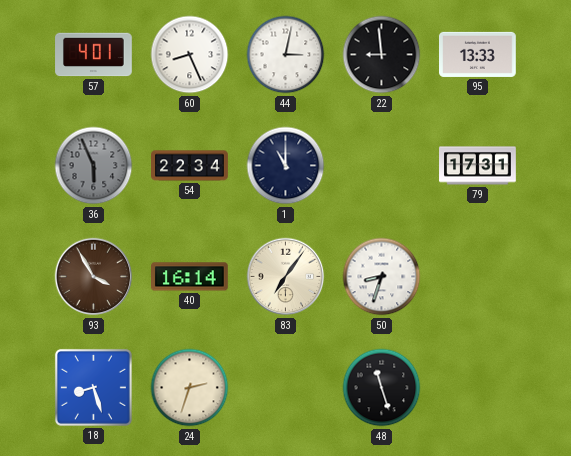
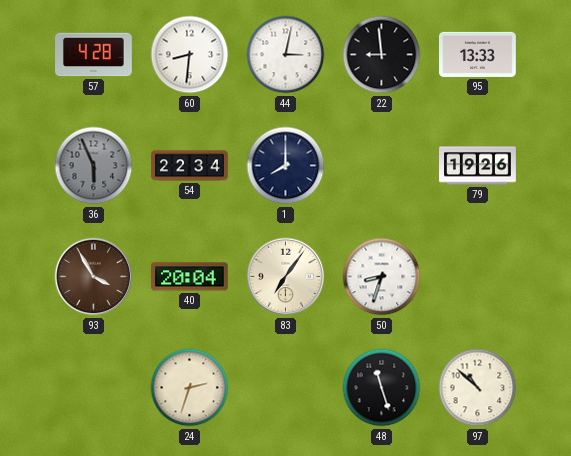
57: 4:01 -> 4:28
60: 8:26 -> 8:31
1: 11:00 -> 8:00
79: 17:31 -> 19:26
40: 16:14 -> 20:04
18: 8:27 -> none
97: none -> 10:52
